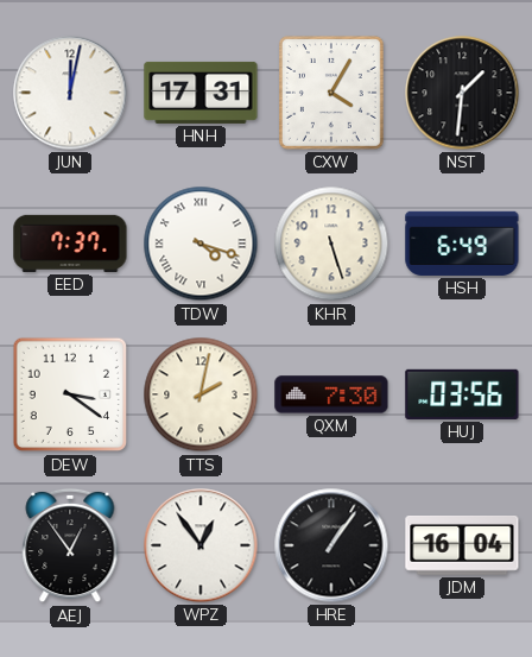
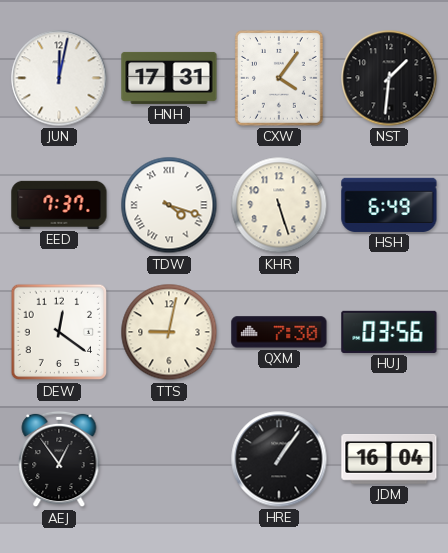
CXW: 4:05 -> 4:06
DEW: 3:21 -> 12:21
TTS: 2:02 -> 9:02
WPZ: 12:54 -> none
